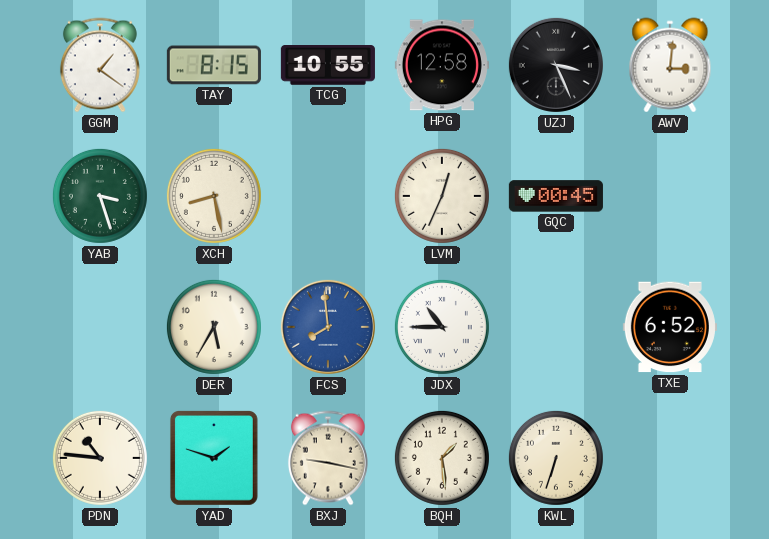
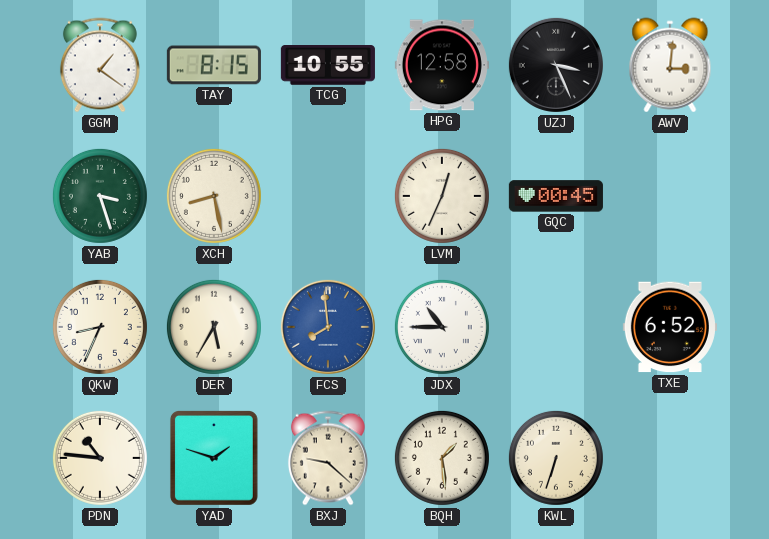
QKW: none -> 8:34
BXJ: 9:17 -> 9:22
